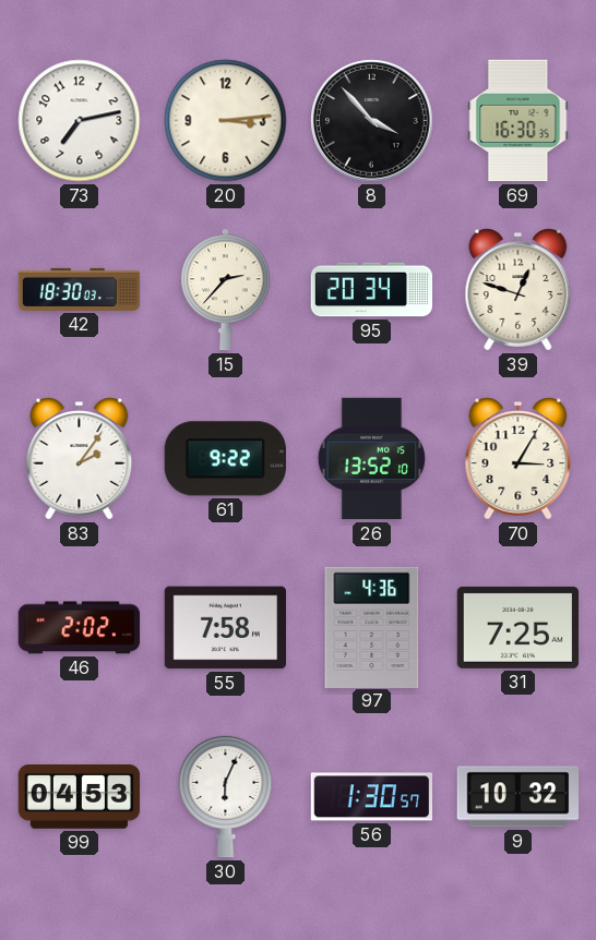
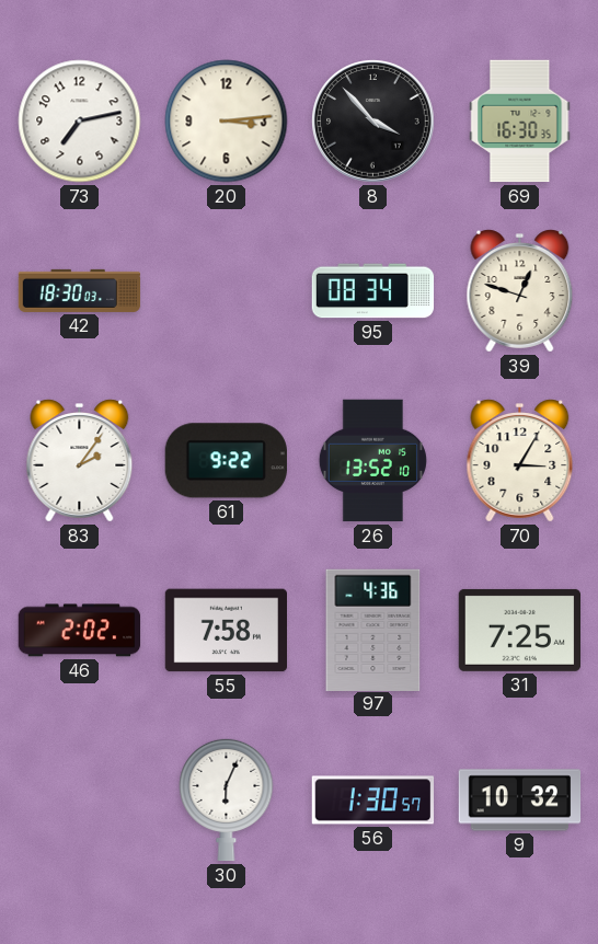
15: 2:37 -> none
95: 20:34 -> 08:34
99: 04:53 -> none
